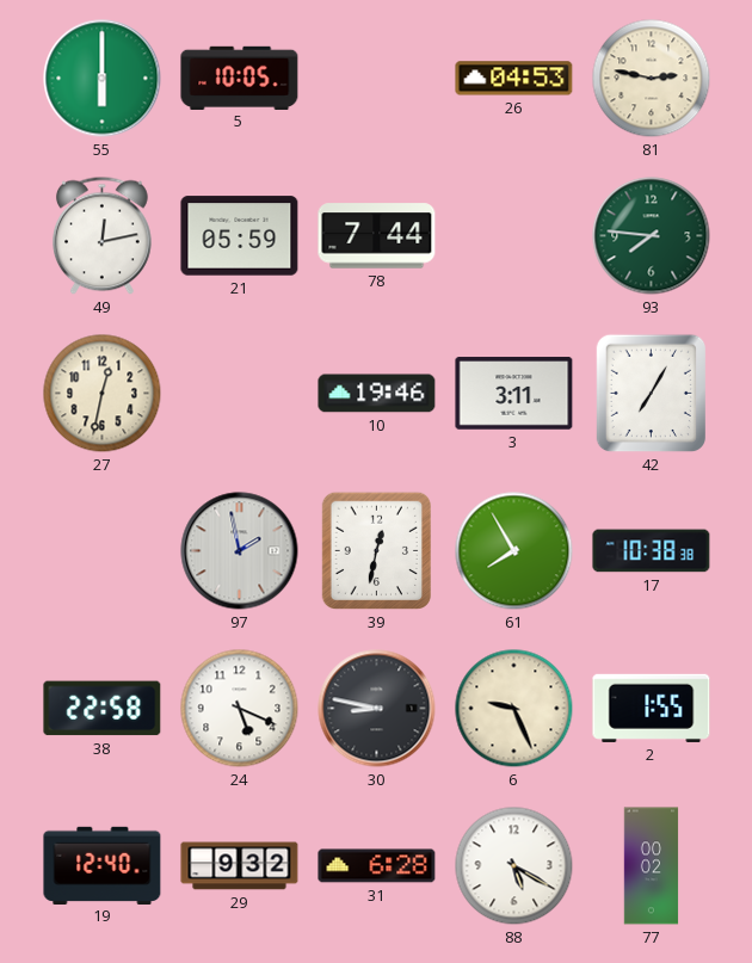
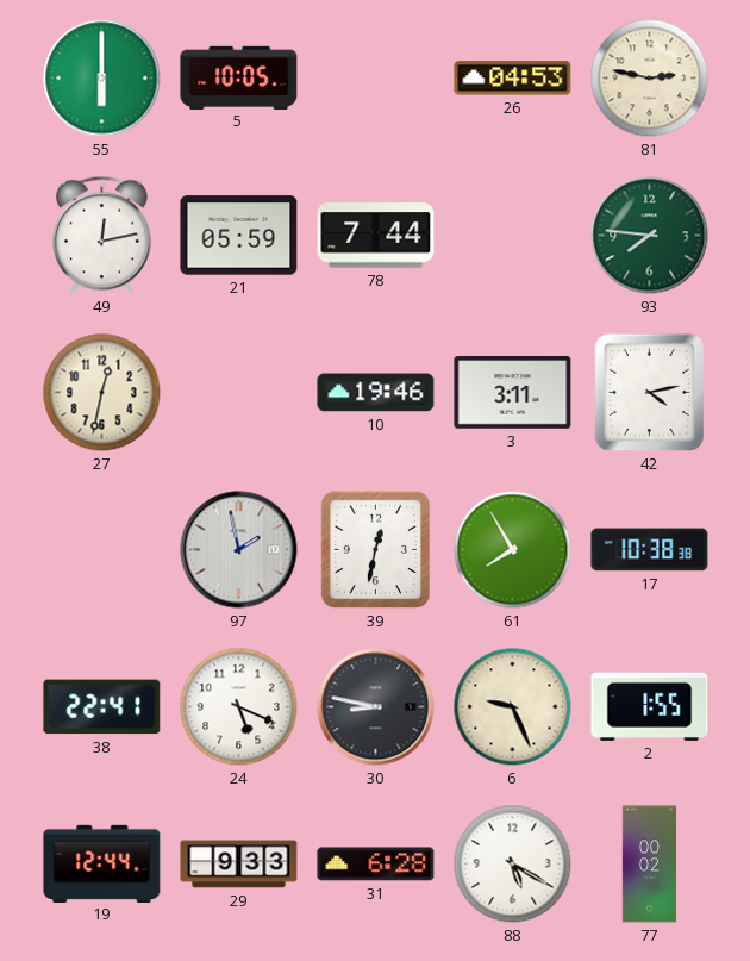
42: 7:05 -> 4:13
38: 22:58 -> 22:41
19: 12:40 -> 12:44
29: 9:32 -> 9:33
